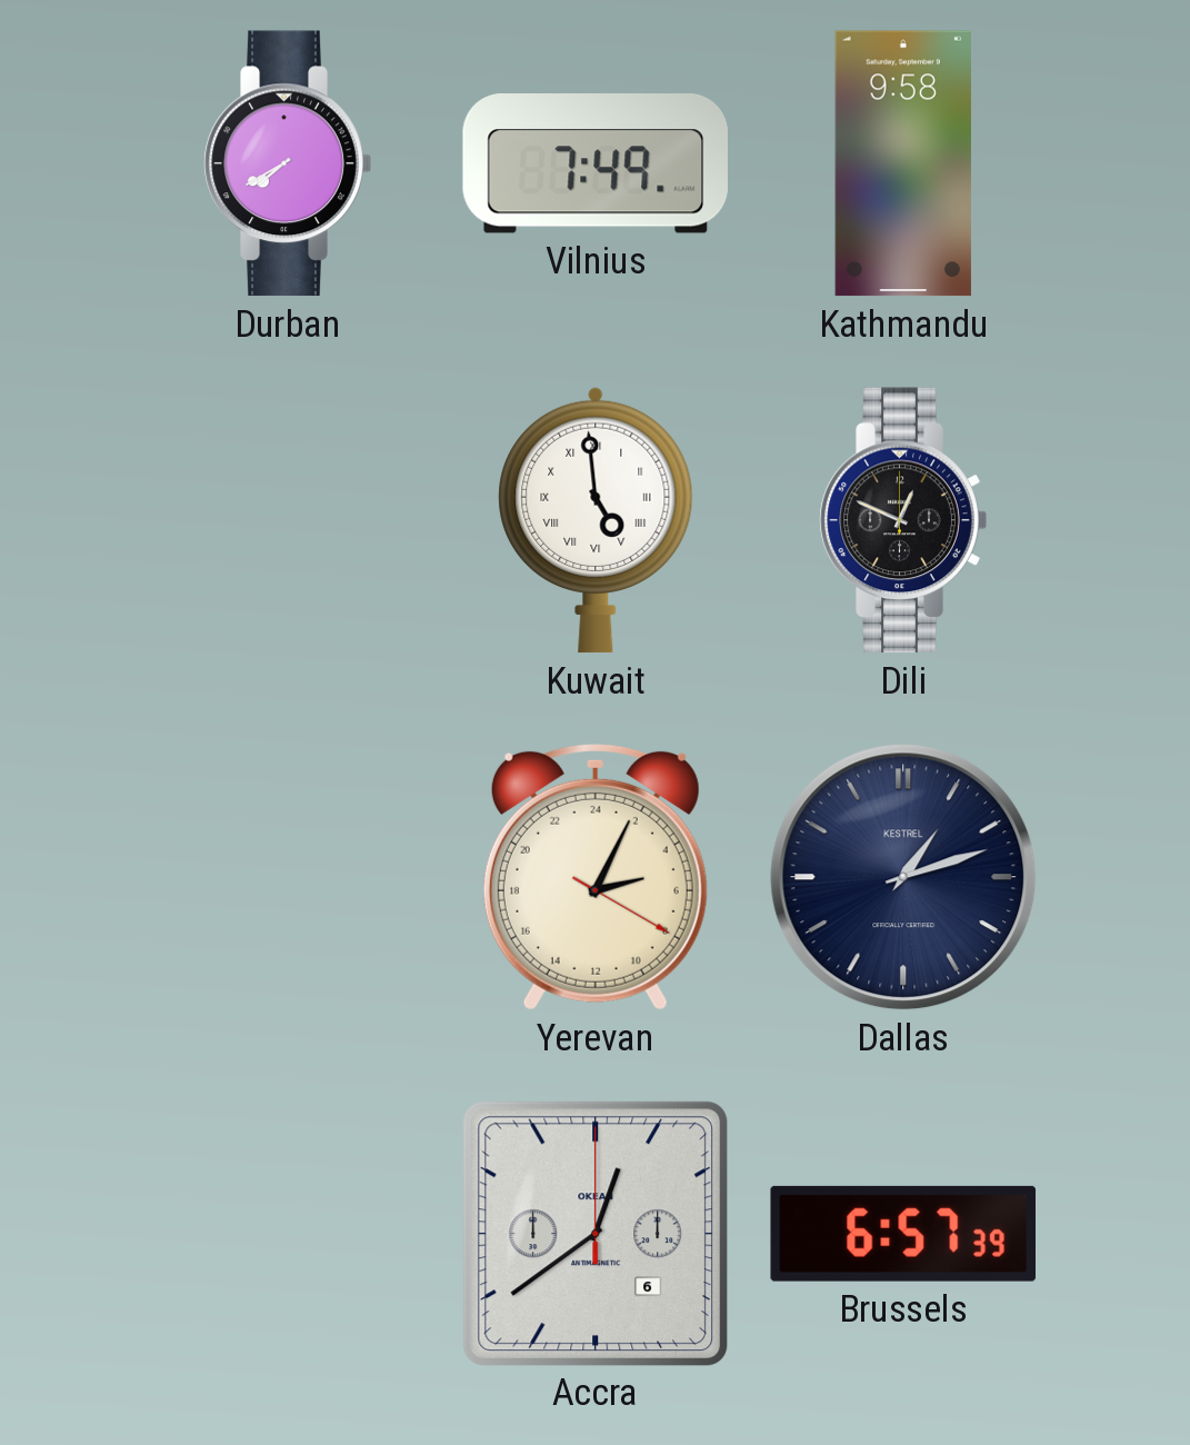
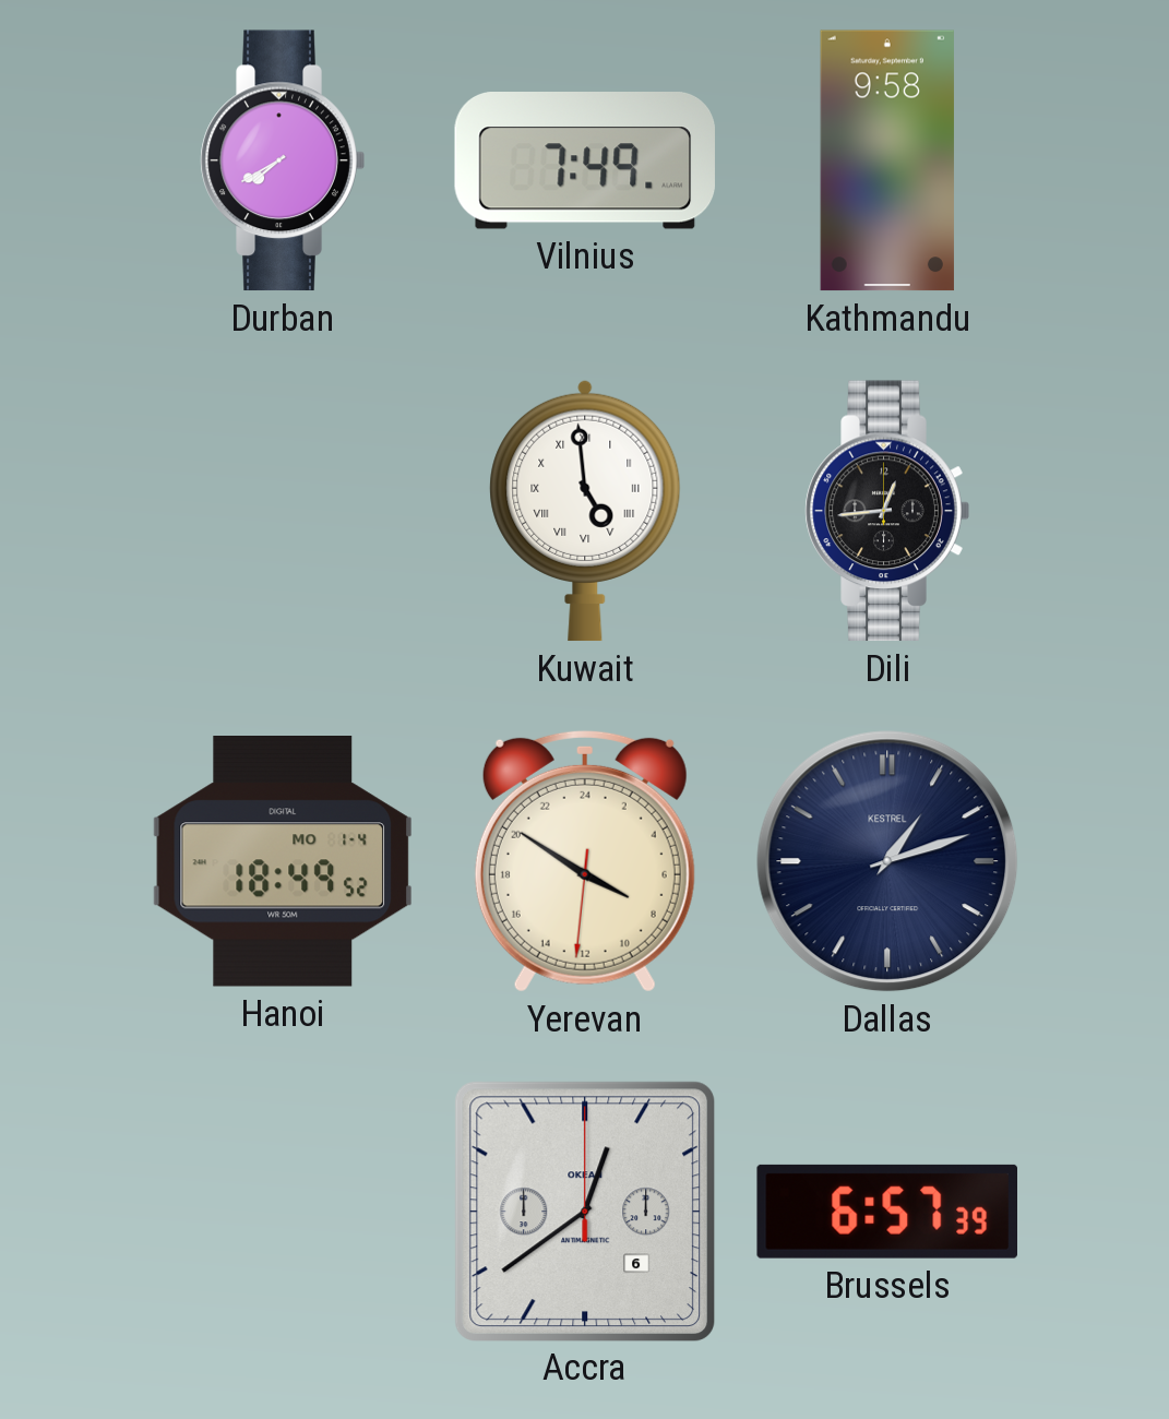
Dili: 12:49 -> 12:44
Hanoi: none -> 18:49
Yerevan: 5:04 -> 7:50
